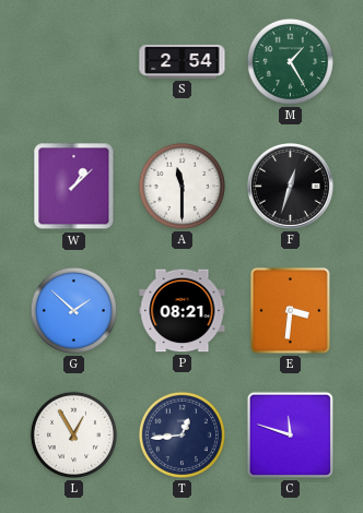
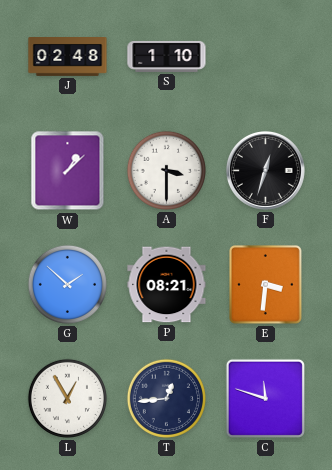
J: none -> 02:48
S: 2:54 -> 1:10
M: 1:25 -> none
A: 11:30 -> 3:30
